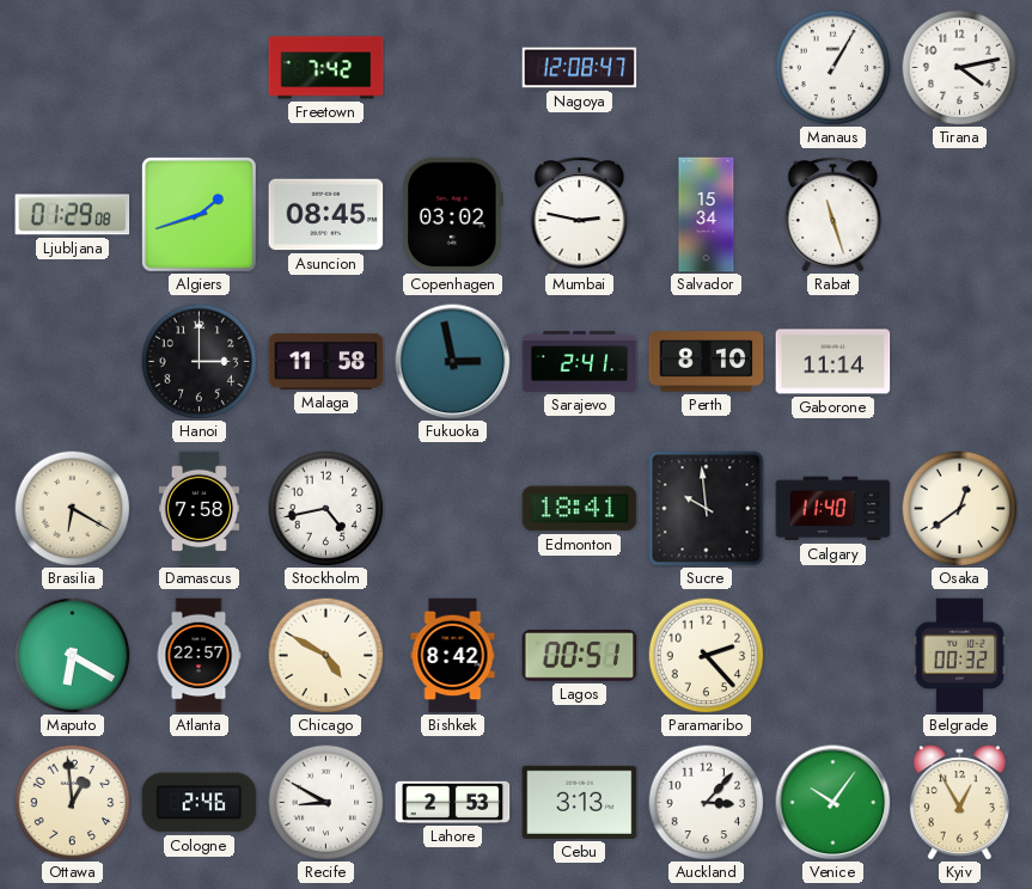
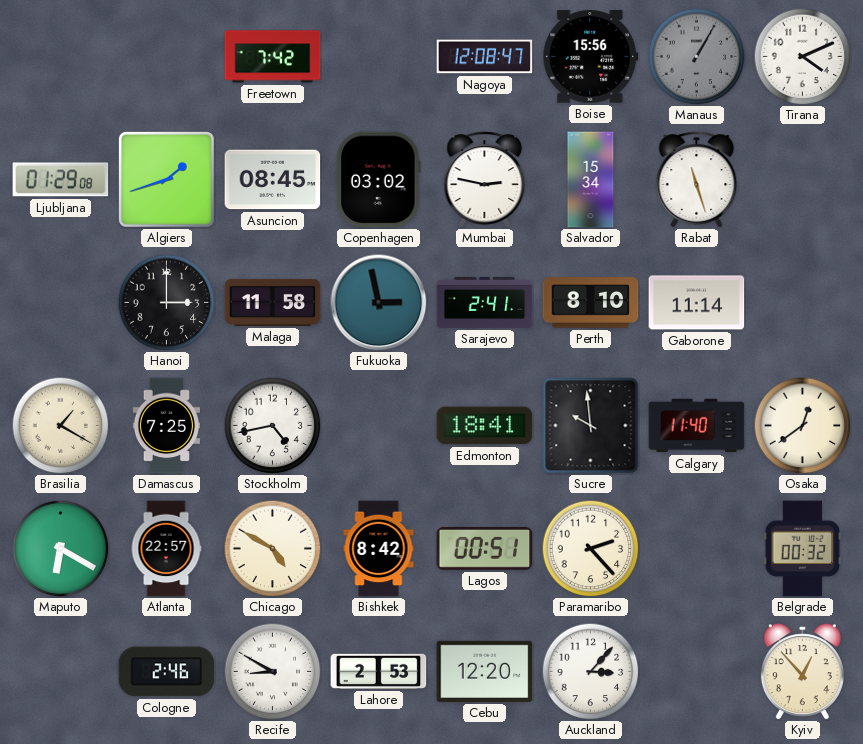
Boise: none -> 15:56
Manaus dial: white -> grey
Tirana: 4:13 -> 4:11
Brasilia: 6:20 -> 1:20
Damascus: 7:58 -> 7:25
Ottawa: 12:59 -> none
Cebu: 3:13 -> 12:20
Venice: 10:06 -> none
Kyiv: 12:55 -> 12:53
